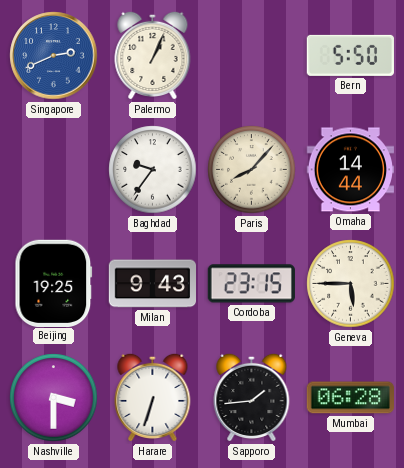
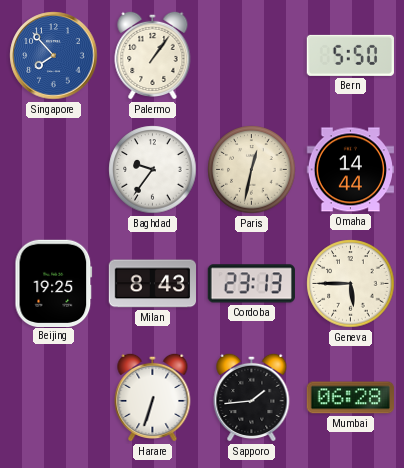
Singapore: 2:41 -> 7:53
Palermo: 1:04 -> 1:06
Paris: 8:07 -> 12:32
Milan: 9:43 -> 8:43
Cordoba: 23:15 -> 23:13
Nashville: 3:30 -> none
